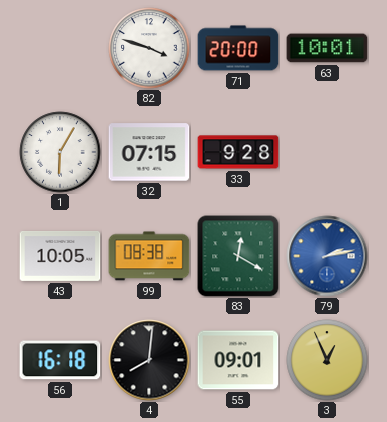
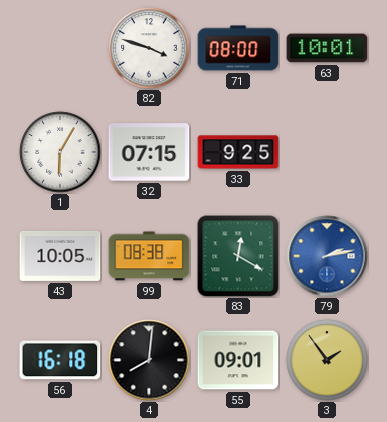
71: 20:00 -> 08:00
33: 9:28 -> 9:25
3: 12:56 -> 1:54
